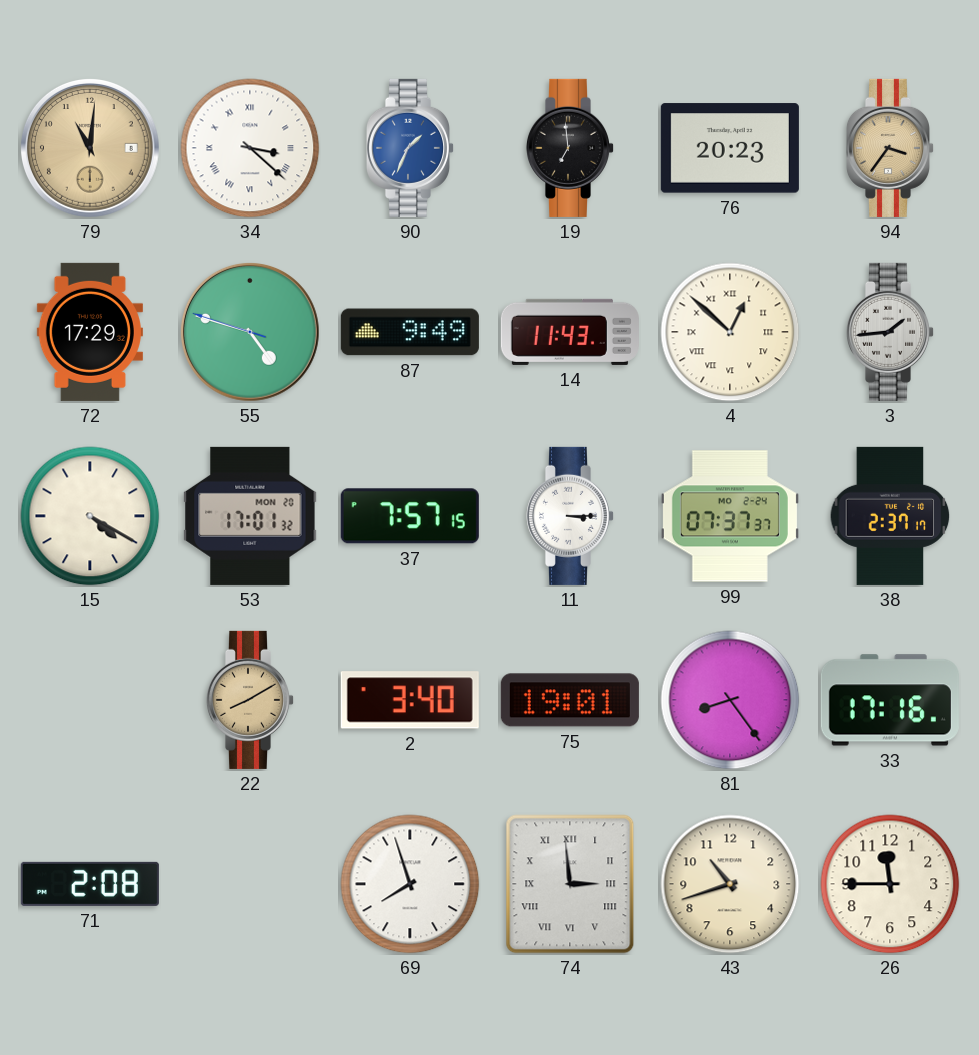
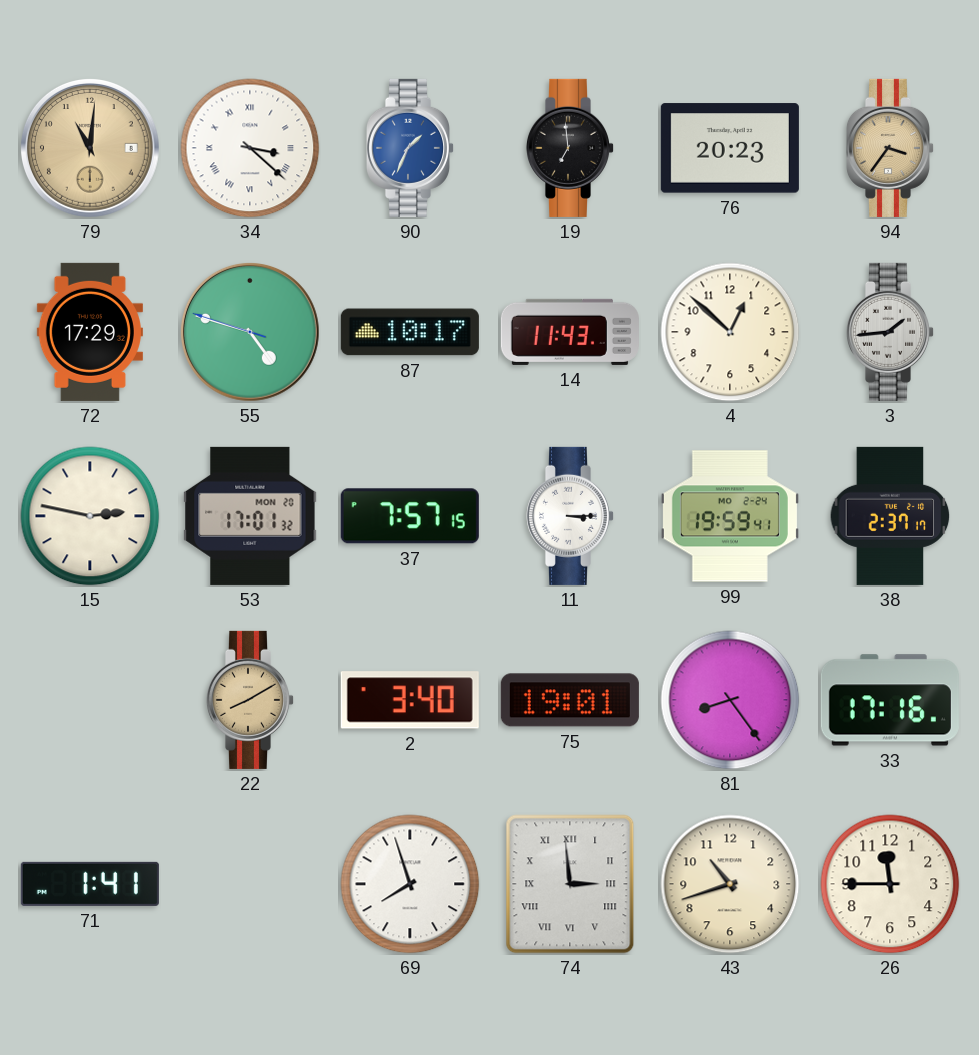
87: 9:49 -> 10:17
4 numerals: Roman -> Arabic
15: 4:20 -> 2:47
99: 07:37 -> 19:59
71: 2:08 -> 1:41
